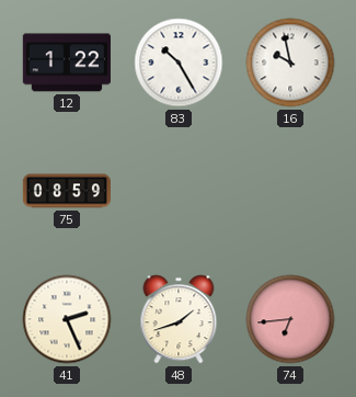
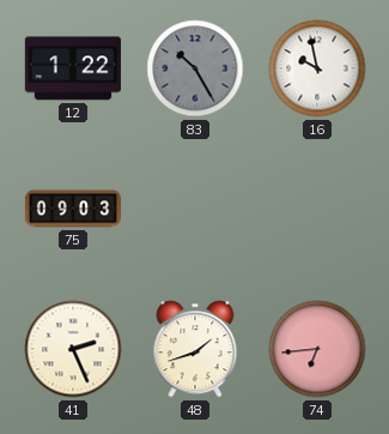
83 dial: white -> grey
75: 08:59 -> 09:03
